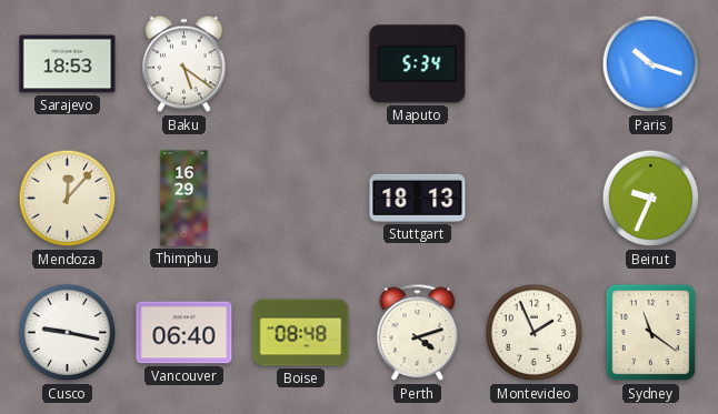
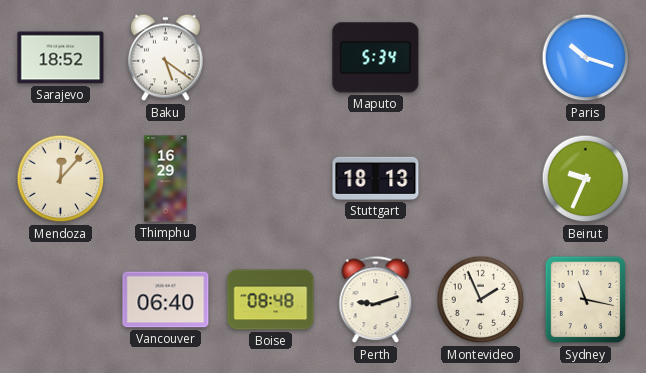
Sarajevo: 18:53 -> 18:52
Cusco: 9:17 -> none
Perth: 4:12 -> 9:12
Sydney: 11:21 -> 11:17
